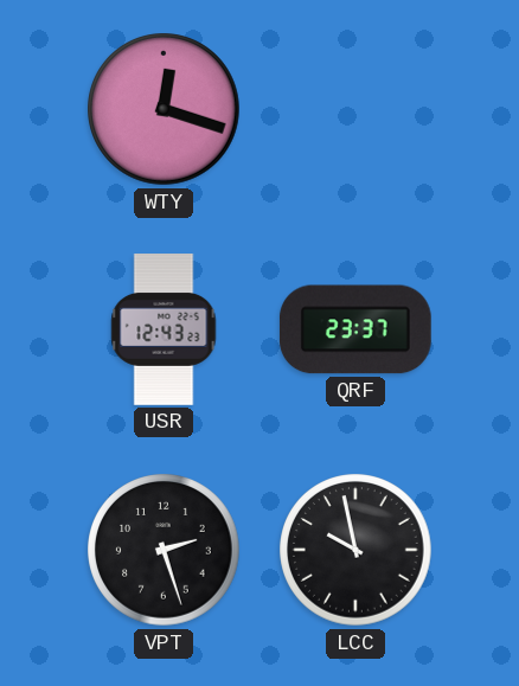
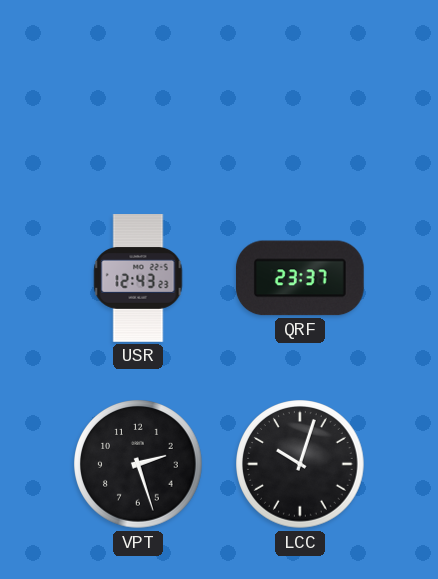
WTY: 12:18 -> none
LCC: 9:58 -> 10:03
